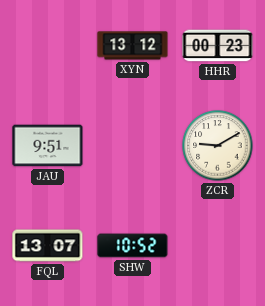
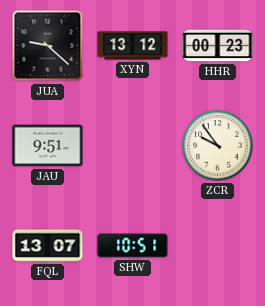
JUA: none -> 9:22
ZCR: 9:10 -> 9:54
SHW: 10:52 -> 10:51
